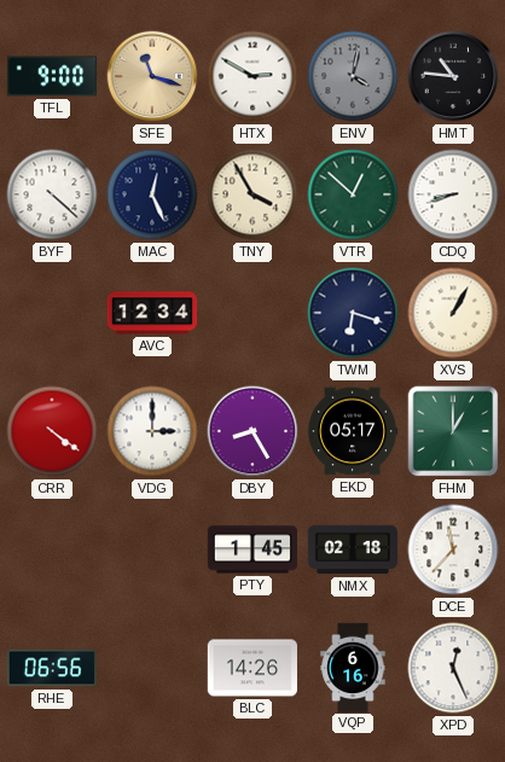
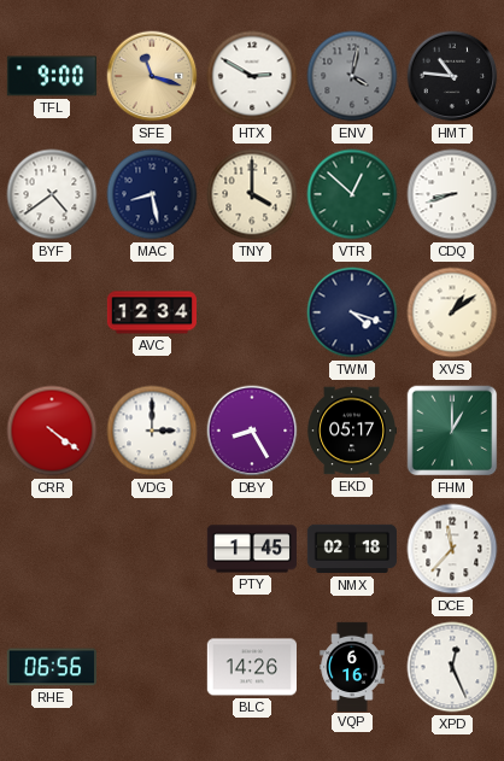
BYF: 4:22 -> 4:39
MAC: 12:26 -> 8:28
TNY: 3:55 -> 4:00
TWM: 6:18 -> 4:18
XVS: 1:05 -> 1:09
